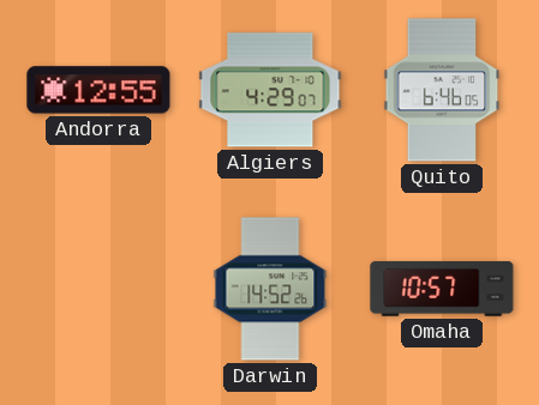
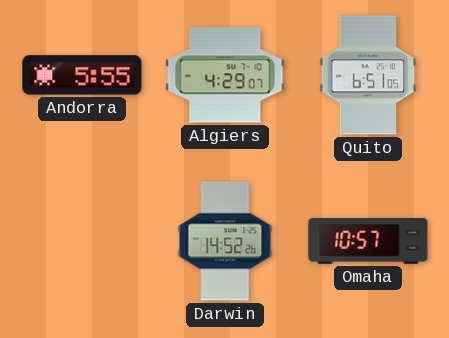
Andorra: 12:55 -> 5:55
Quito: 6:46 -> 6:51
